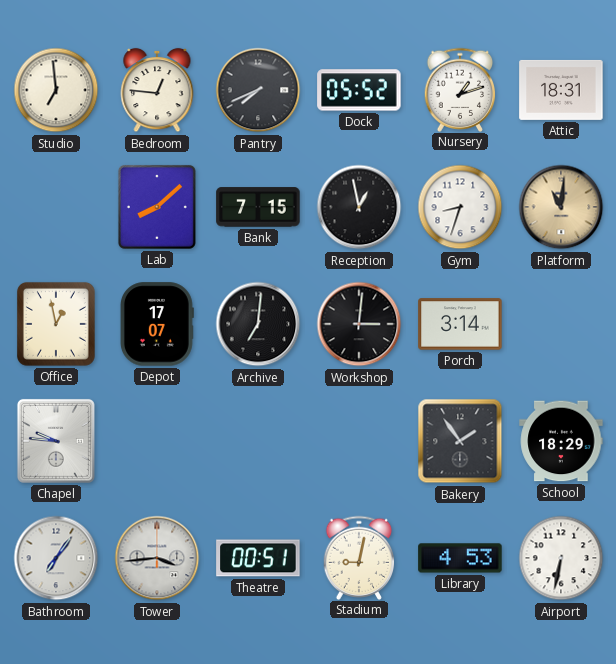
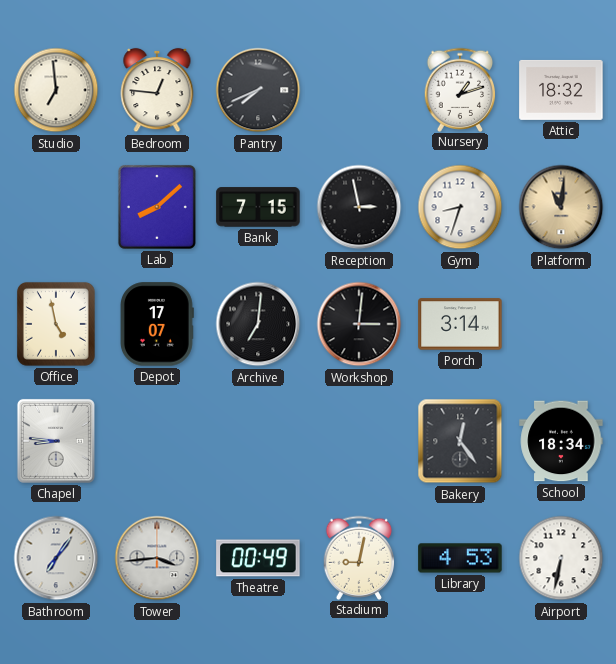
Dock: 05:52 -> none
Attic: 18:31 -> 18:32
Reception: 12:58 -> 2:58
Office: 12:58 -> 4:58
Chapel: 9:46 -> 8:46
Bakery: 1:54 -> 12:24
School: 18:29 -> 18:34
Theatre: 00:51 -> 00:49
